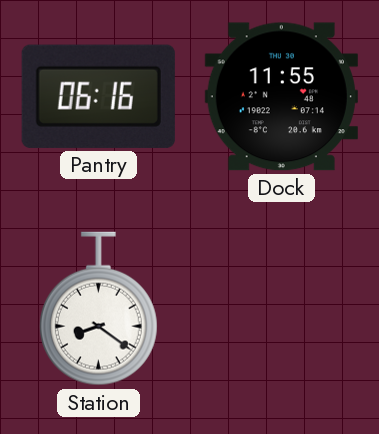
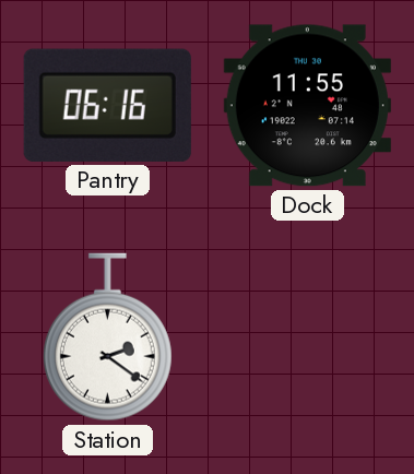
Station: 8:21 -> 2:21
